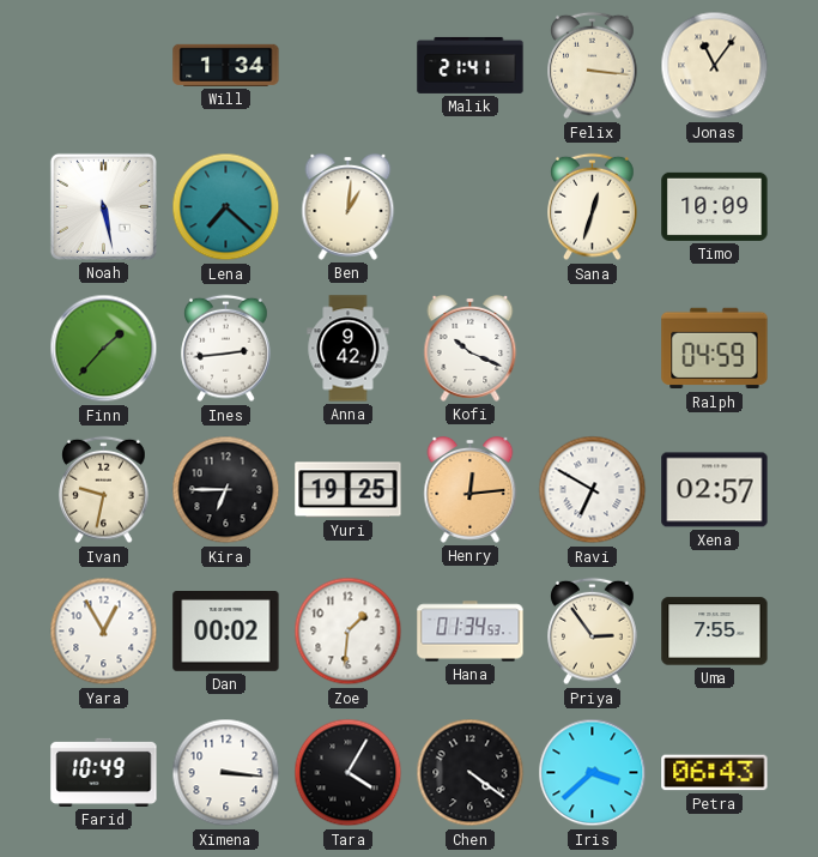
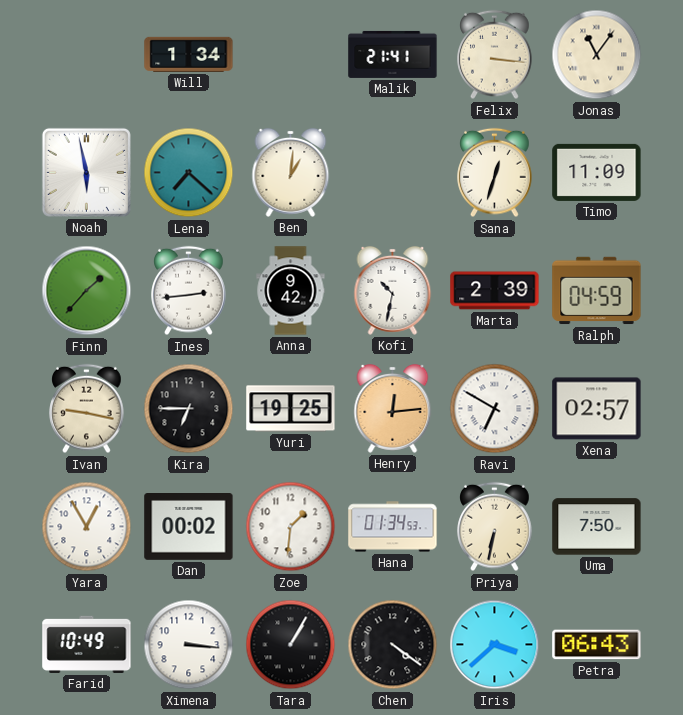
Noah: 5:28 -> 5:58
Timo: 10:09 -> 11:09
Kofi: 10:19 -> 10:32
Marta: none -> 2:39
Ivan: 9:32 -> 9:17
Priya: 2:54 -> 6:32
Uma: 7:55 -> 7:50
Tara: 4:05 -> 1:05
